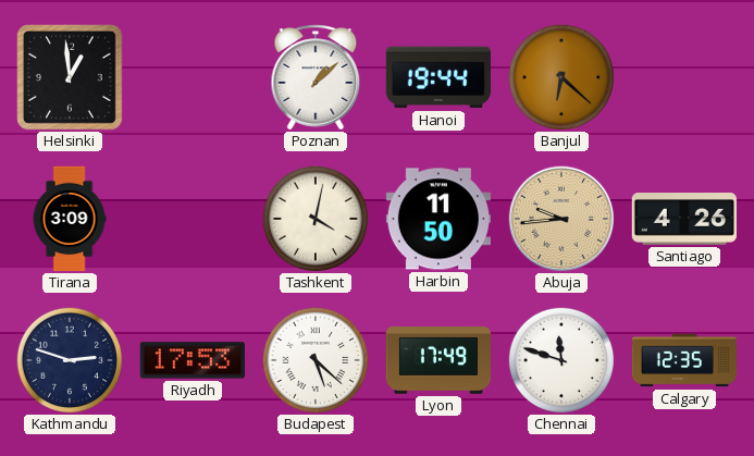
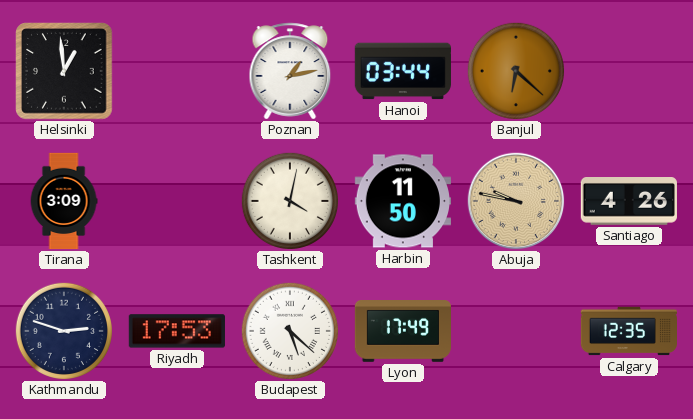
Poznan: 1:08 -> 1:13
Hanoi: 19:44 -> 03:44
Abuja: 9:44 -> 9:47
Chennai: 11:48 -> none
